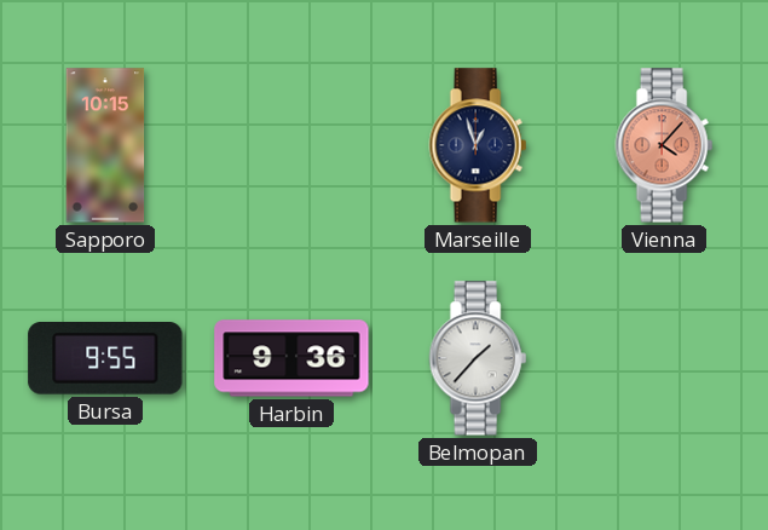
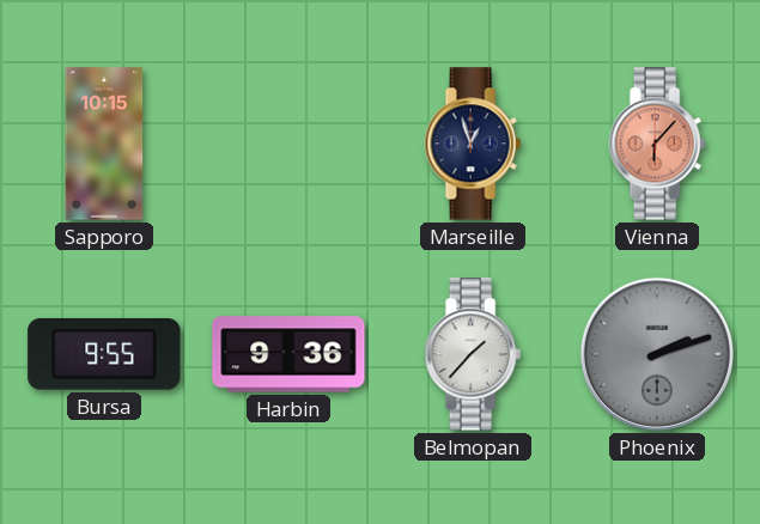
Vienna: 4:07 -> 6:07
Phoenix: none -> 2:12
